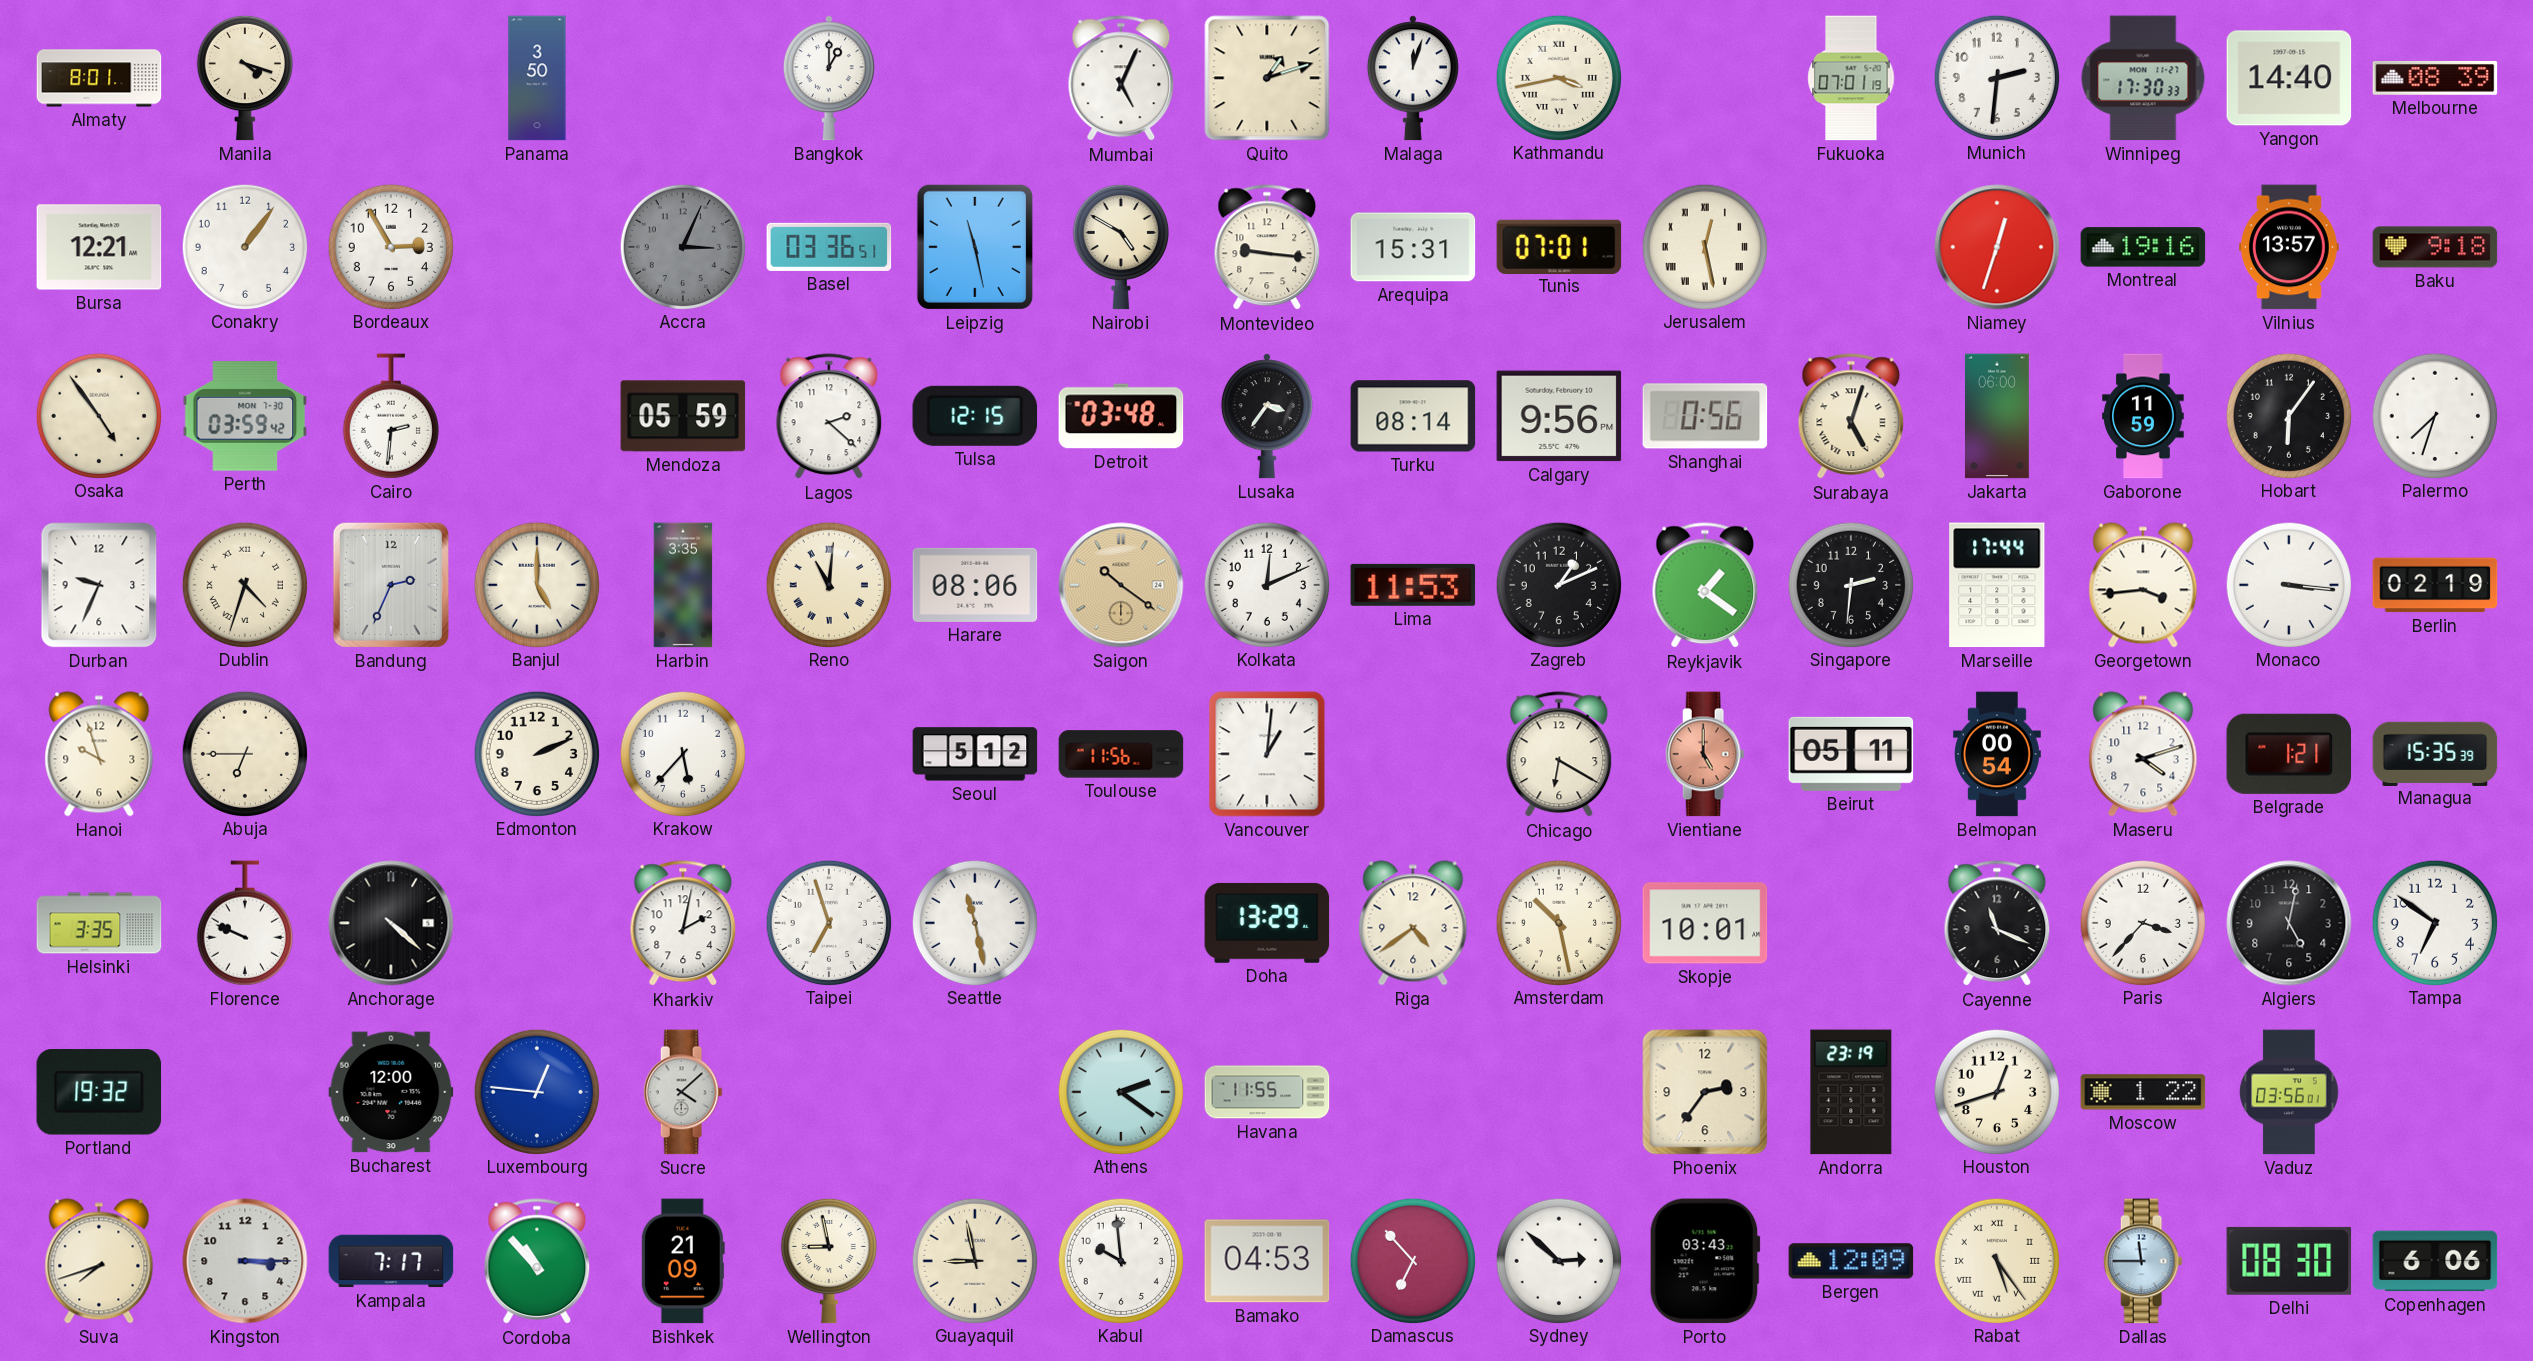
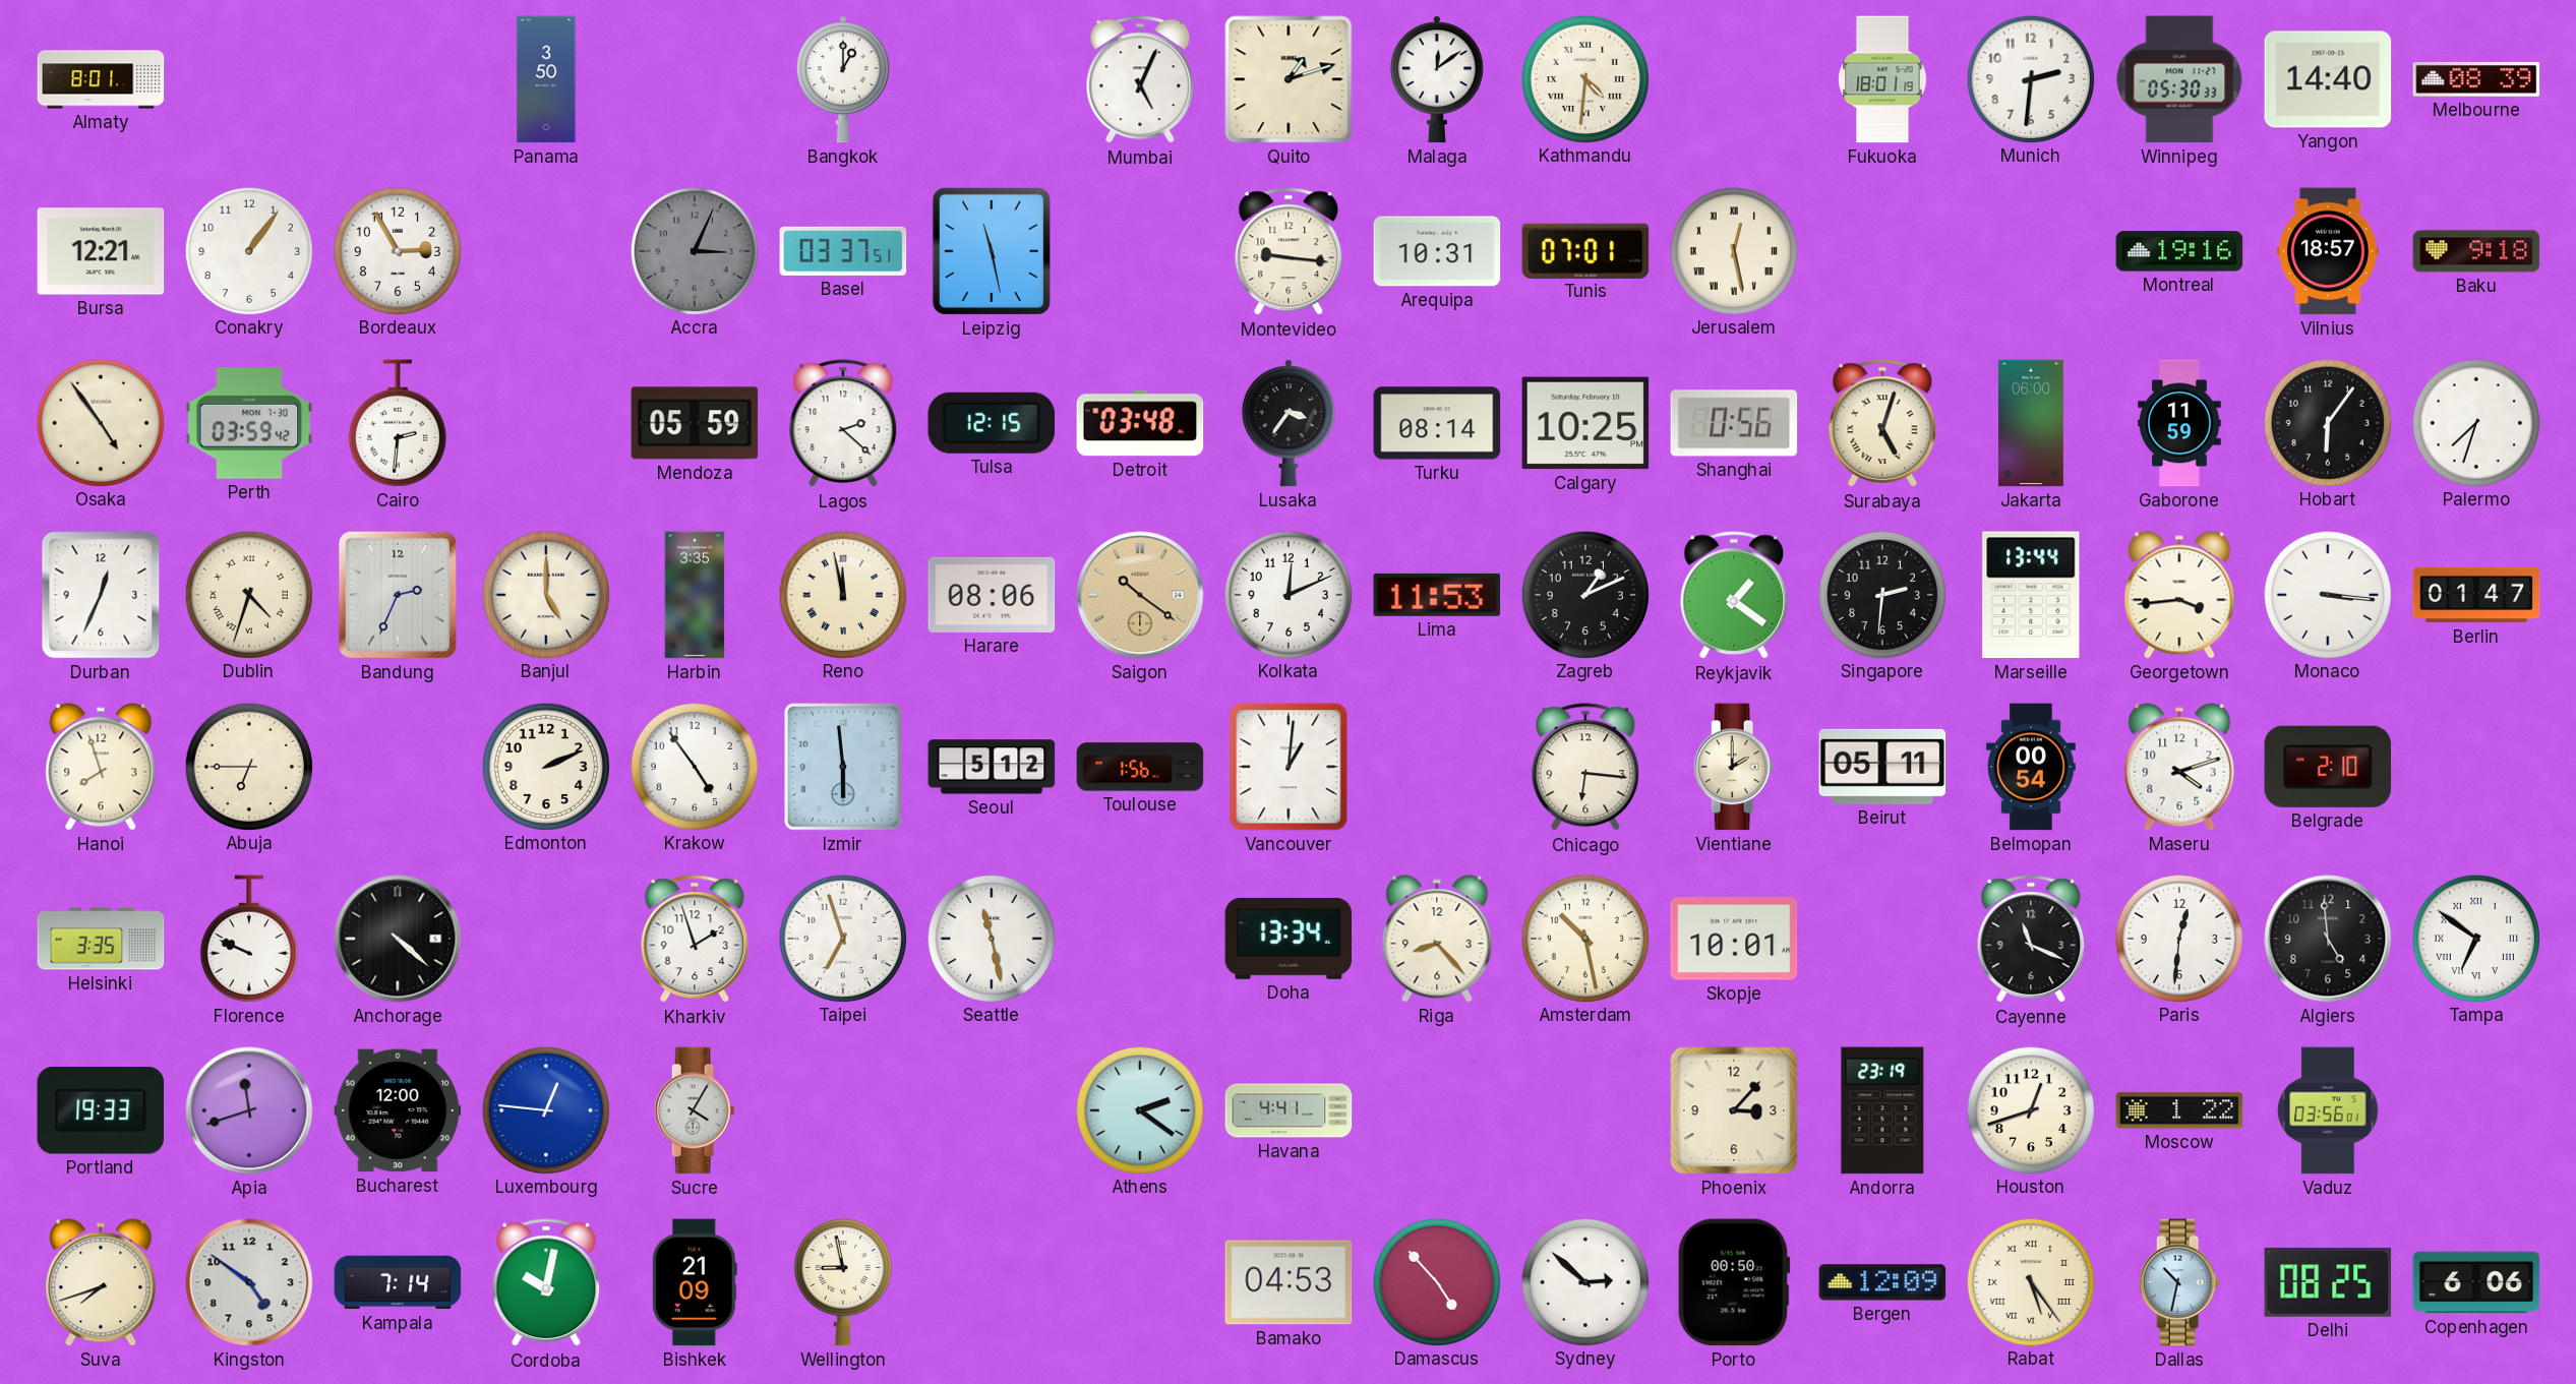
Manila: 4:18 -> none
Malaga: 12:03 -> 12:09
Kathmandu: 3:43 -> 4:31
Fukuoka: 07:01 -> 18:01
Winnipeg: 17:30 -> 05:30
Basel: 03:36 -> 03:37
Nairobi: 4:50 -> none
Arequipa: 15:31 -> 10:31
Niamey: 12:33 -> none
Vilnius: 13:57 -> 18:57
Calgary: 9:56 -> 10:25
Durban: 9:34 -> 12:34
Reno: 11:01 -> 11:58
Marseille: 17:44 -> 13:44
Berlin: 02:19 -> 01:47
Hanoi: 9:57 -> 7:57
Krakow: 5:37 -> 4:54
Izmir: none -> 5:59
Toulouse: 11:56 -> 1:56
Chicago: 6:20 -> 6:16
Vientiane: 5:00 -> 2:00
Vientiane dial: salmon -> cream
Belgrade: 1:21 -> 2:10
Managua: 15:35 -> none
Kharkiv: 2:02 -> 1:57
Doha: 13:29 -> 13:34
Riga: 4:39 -> 8:23
Paris: 3:37 -> 12:31
Algiers: 5:02 -> 4:59
Tampa numerals: Arabic -> Roman
Portland: 19:32 -> 19:33
Apia: none -> 11:42
Sucre: 4:08 -> 4:05
Havana: 11:55 -> 4:41
Phoenix: 2:36 -> 3:07
Kingston: 3:15 -> 4:51
Kampala: 7:17 -> 7:14
Cordoba: 10:53 -> 10:02
Guayaquil: 8:58 -> none
Kabul: 9:59 -> none
Damascus: 6:53 -> 4:53
Porto: 03:43 -> 00:50
Dallas: 11:45 -> 10:32
Delhi: 08:30 -> 08:25
